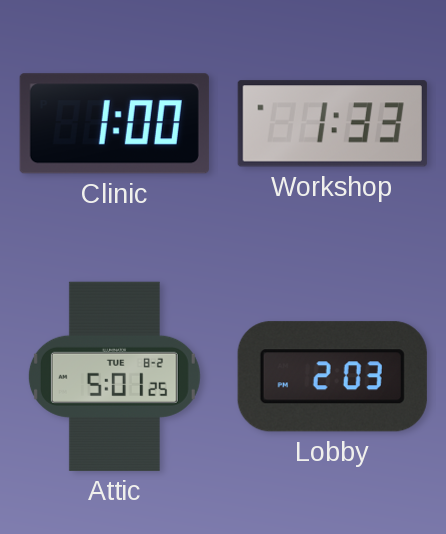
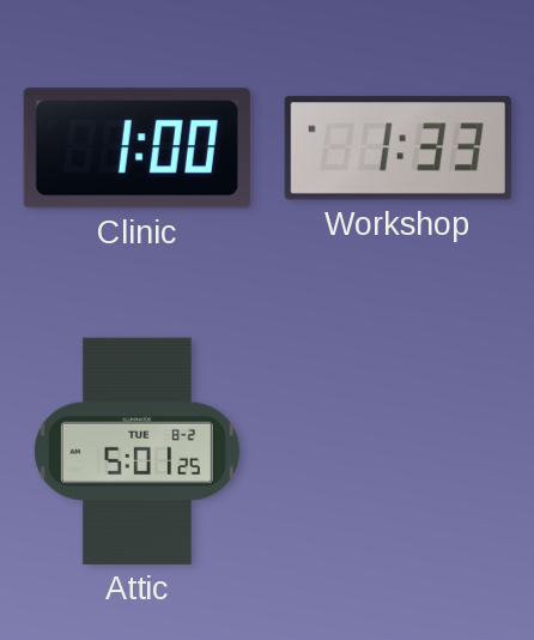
Lobby: 2:03 -> none
